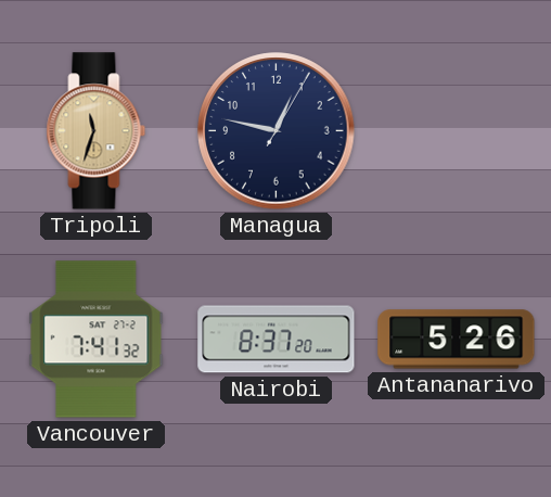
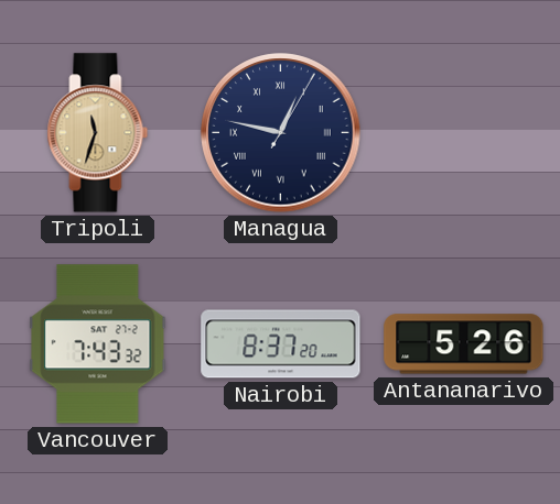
Managua numerals: Arabic -> Roman
Vancouver: 7:41 -> 7:43
